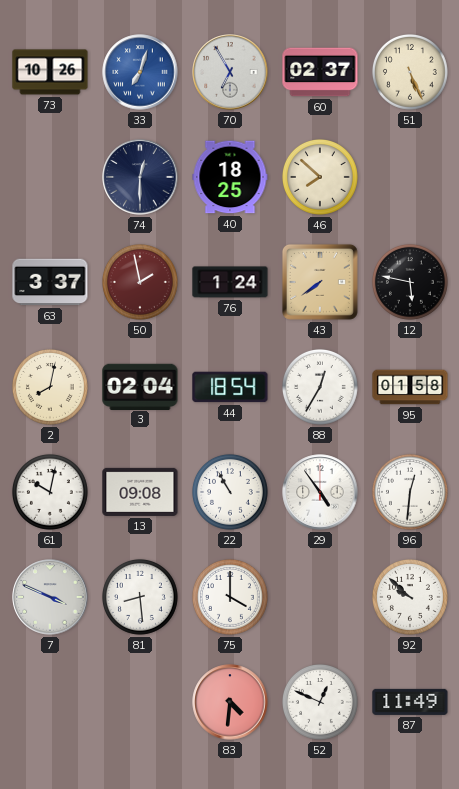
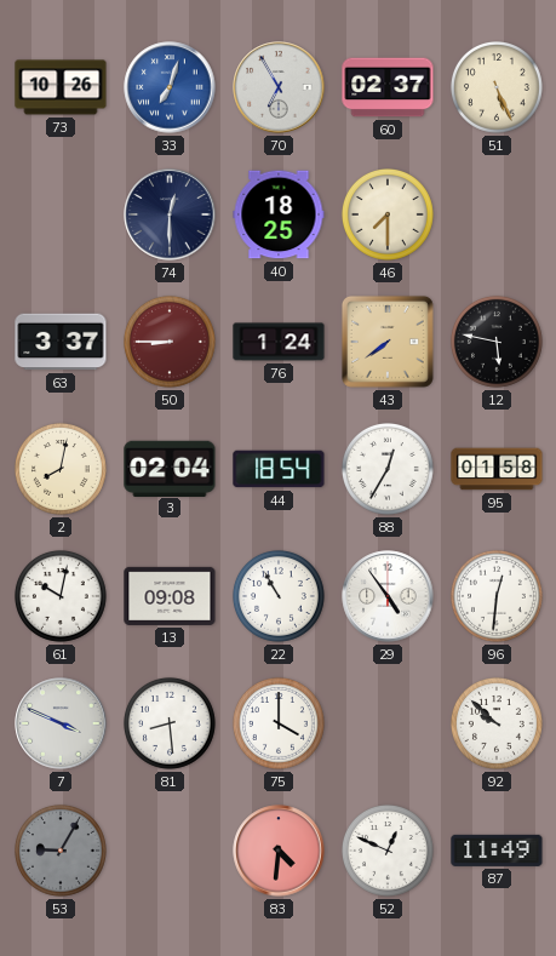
46: 7:52 -> 7:30
50: 1:58 -> 8:45
53: none -> 9:05
